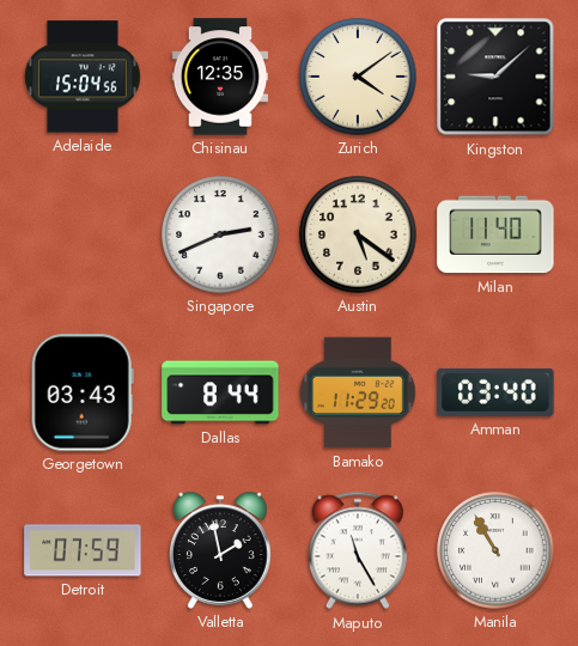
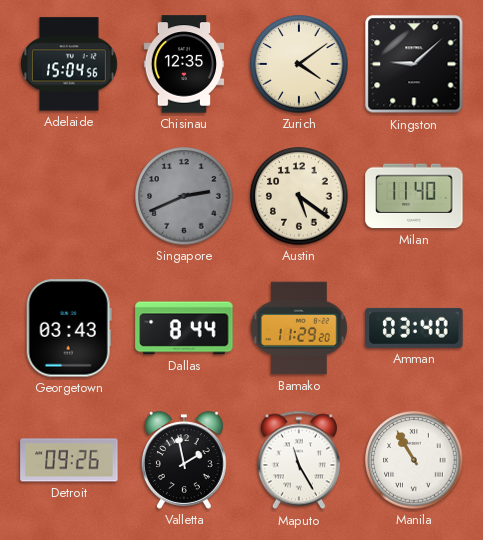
Singapore dial: white -> grey
Detroit: 07:59 -> 09:26
